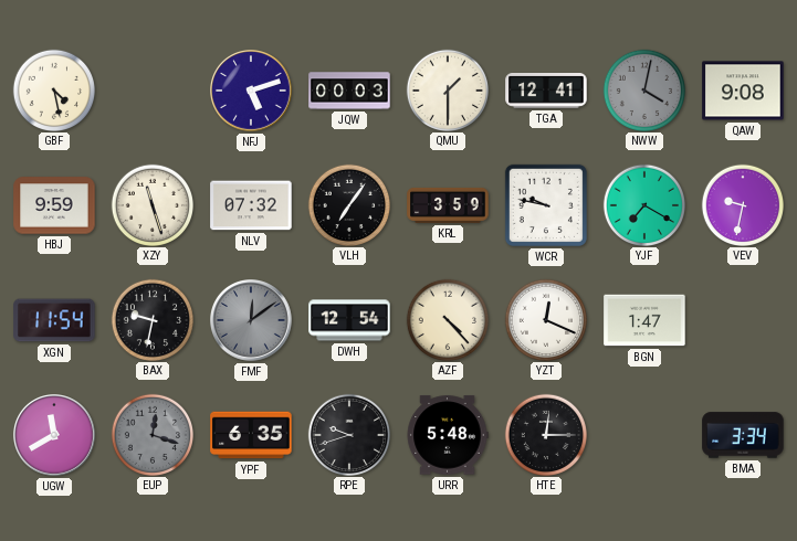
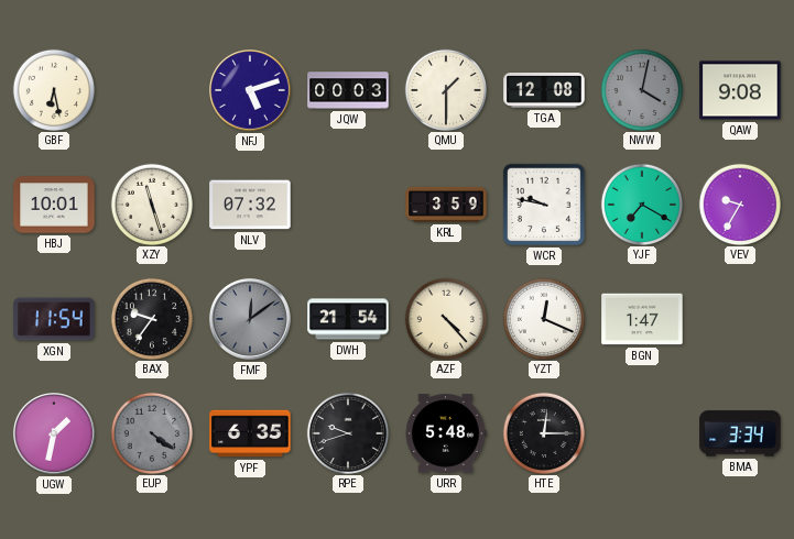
GBF: 4:28 -> 6:28
TGA: 12:41 -> 12:08
HBJ: 9:59 -> 10:01
VLH: 7:06 -> none
VEV: 9:32 -> 9:35
BAX: 9:32 -> 9:36
DWH: 12:54 -> 21:54
UGW: 11:40 -> 1:32
EUP: 12:18 -> 4:21
